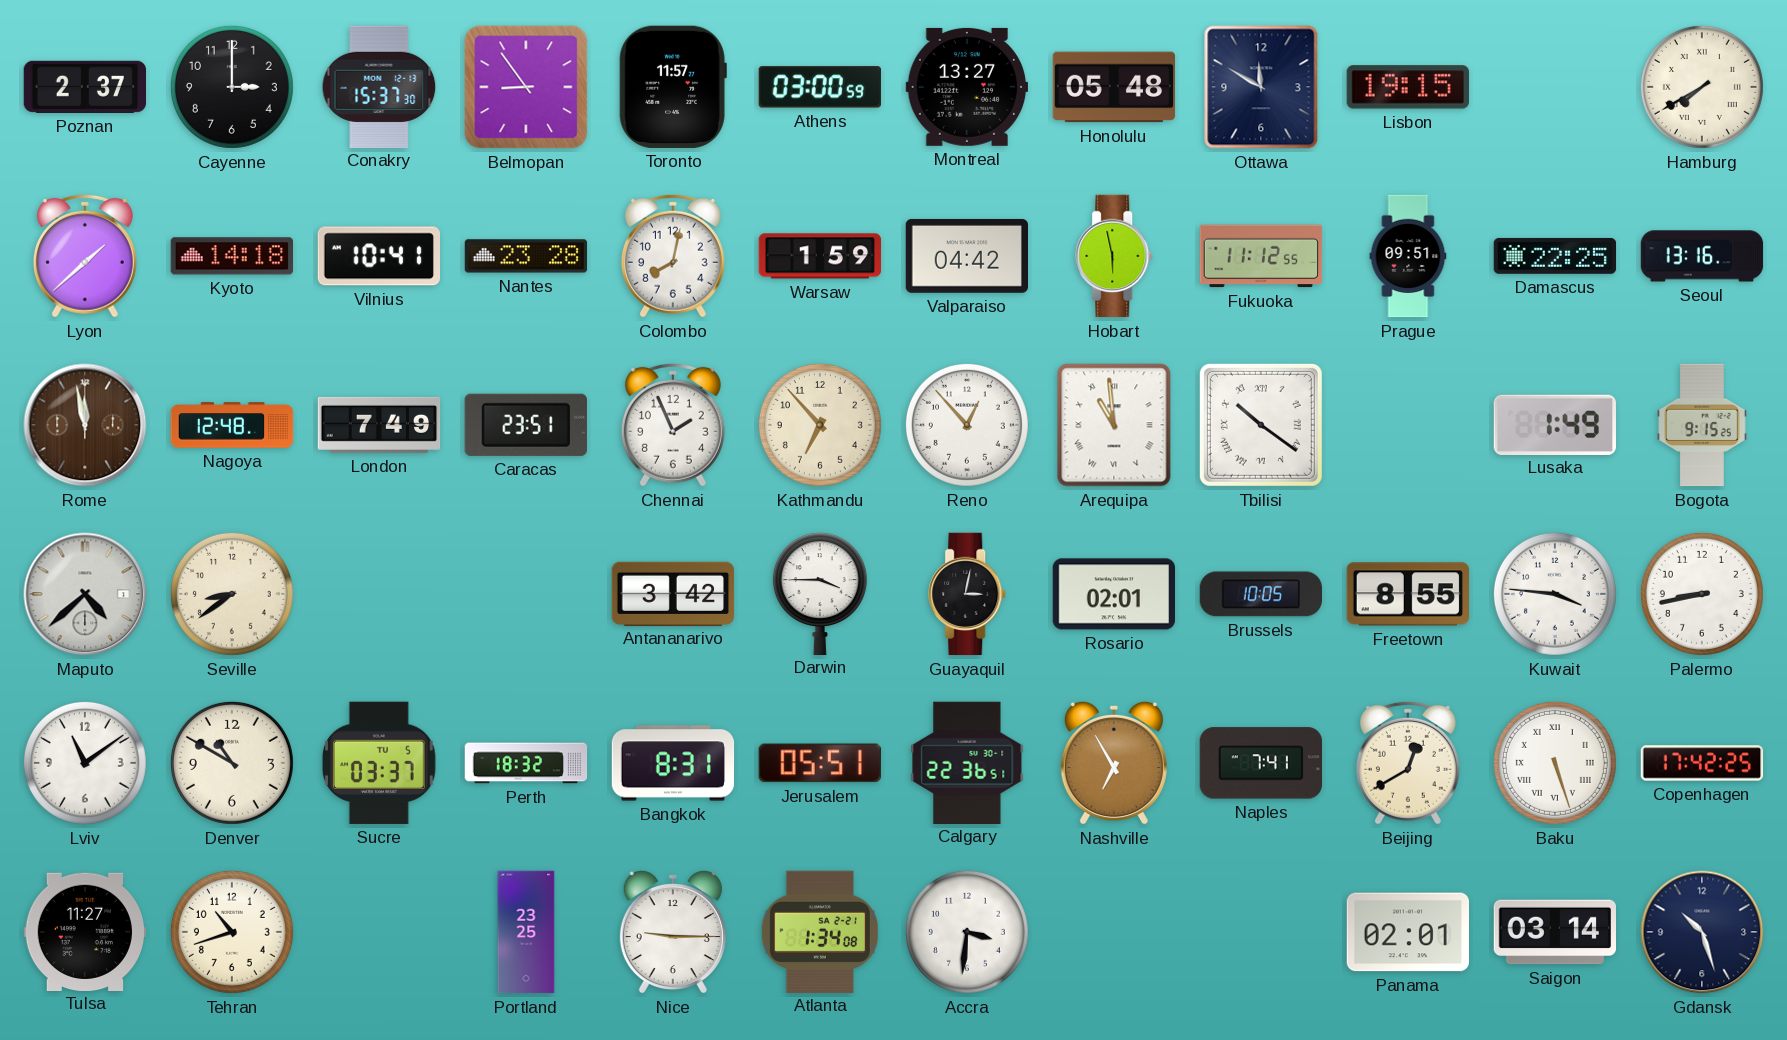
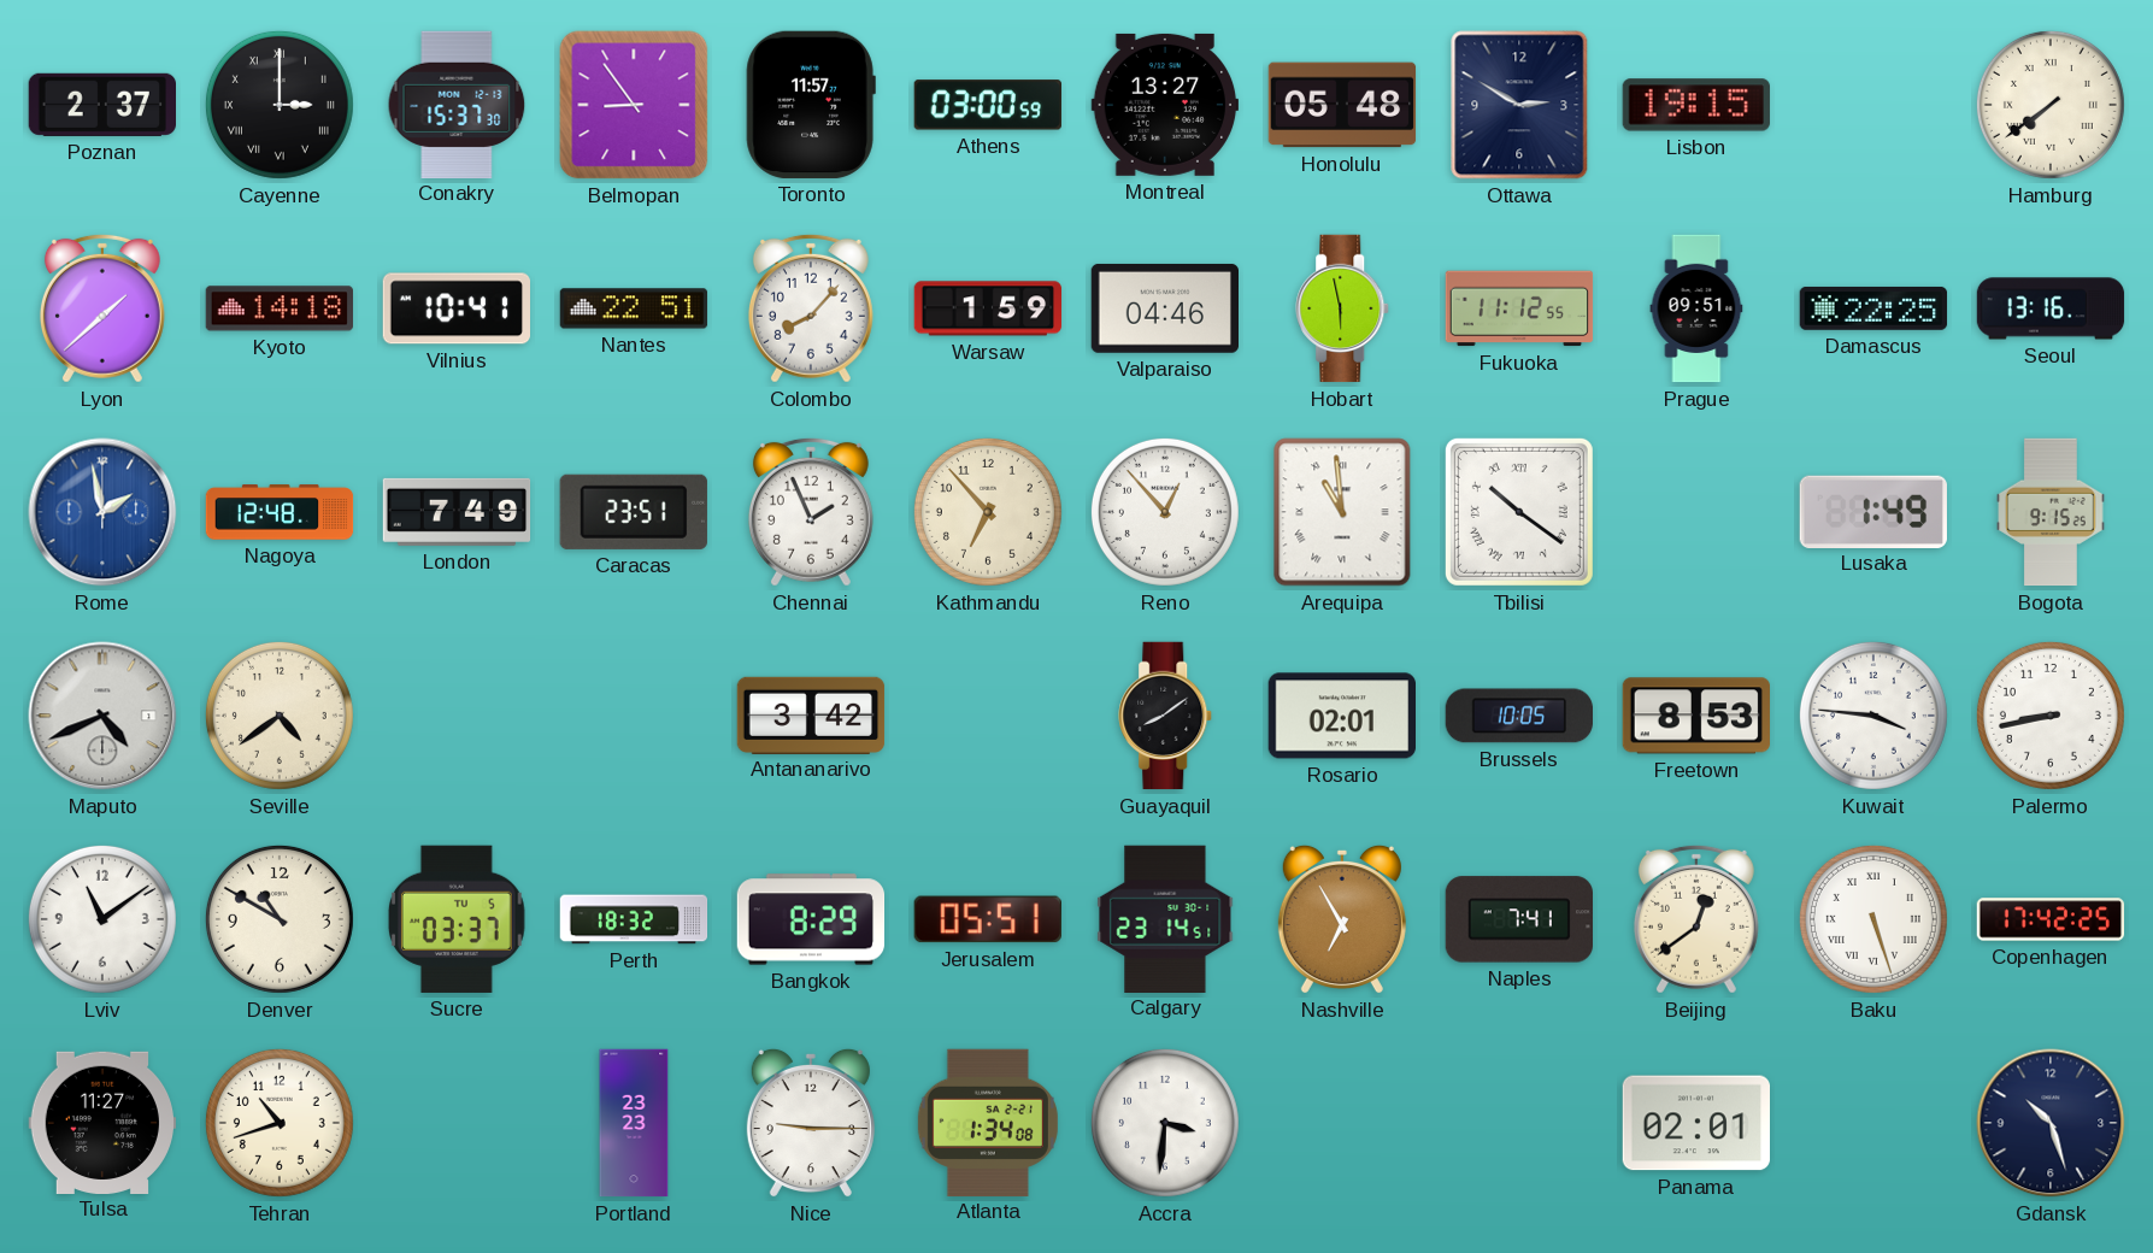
Cayenne numerals: Arabic -> Roman
Ottawa: 11:50 -> 2:50
Hamburg: 7:40 -> 7:39
Nantes: 23:28 -> 22:51
Colombo: 8:02 -> 8:07
Valparaiso: 04:42 -> 04:46
Rome: 11:58 -> 1:58
Rome dial: brown -> blue
Maputo: 4:38 -> 4:41
Seville: 8:39 -> 4:39
Darwin: 3:45 -> none
Guayaquil: 3:02 -> 8:09
Freetown: 8:55 -> 8:53
Bangkok: 8:31 -> 8:29
Calgary: 22:36 -> 23:14
Beijing: 12:40 -> 12:39
Portland: 23:25 -> 23:23
Saigon: 03:14 -> none
